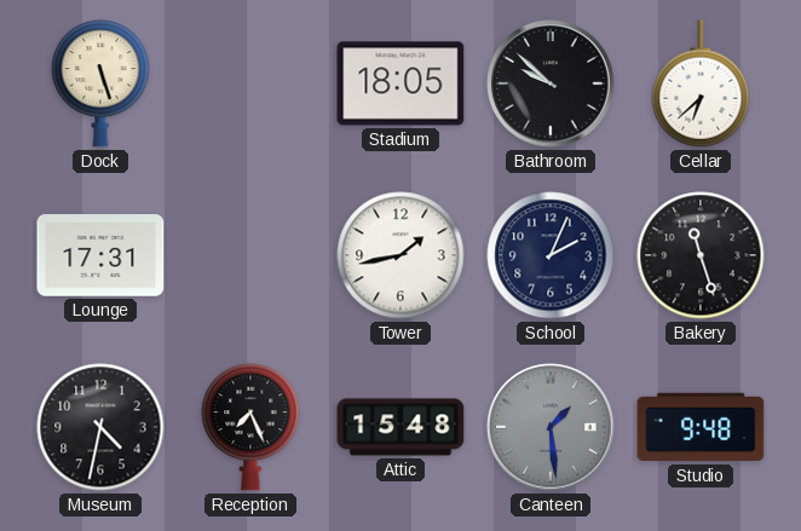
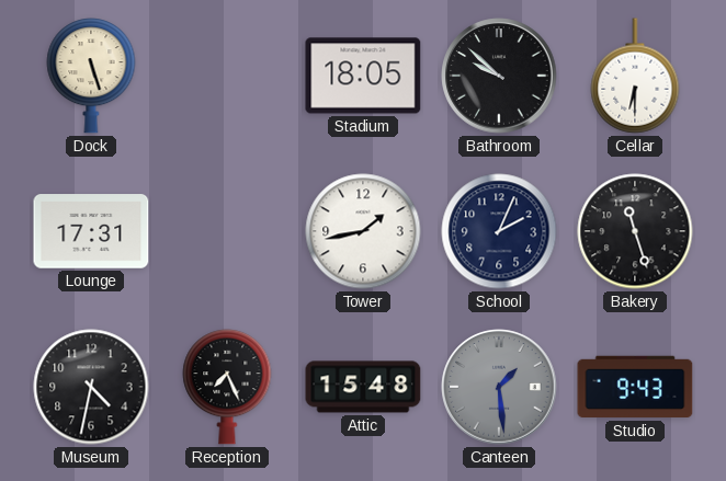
Cellar: 6:38 -> 6:30
Studio: 9:48 -> 9:43
